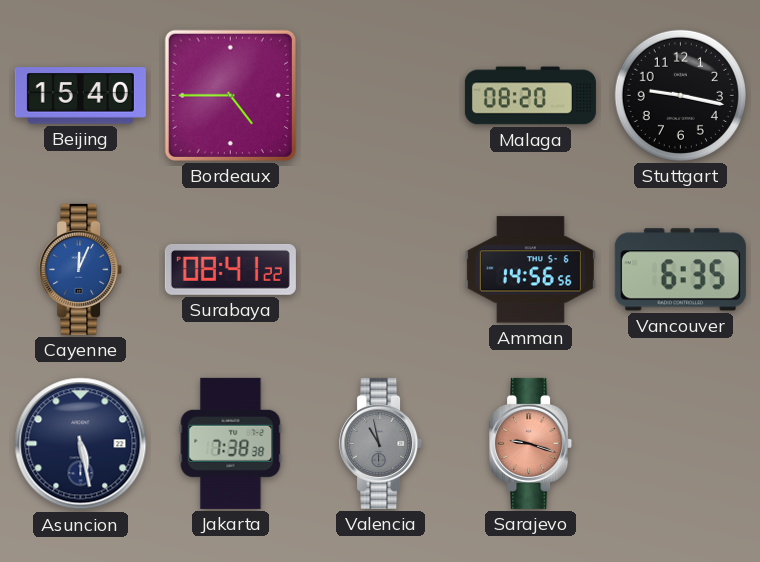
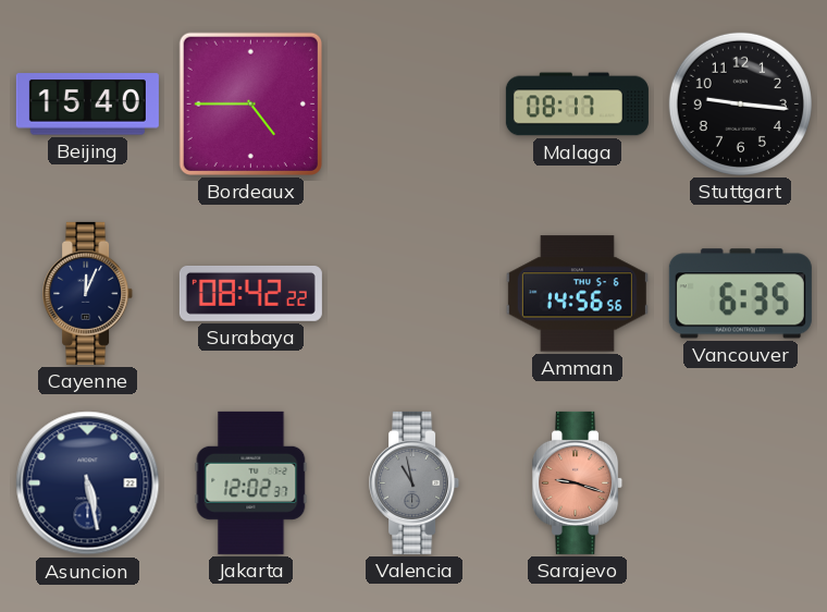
Malaga: 08:20 -> 08:17
Stuttgart: 9:17 -> 9:16
Cayenne dial: blue -> navy
Surabaya: 08:41 -> 08:42
Jakarta: 7:38 -> 12:02
